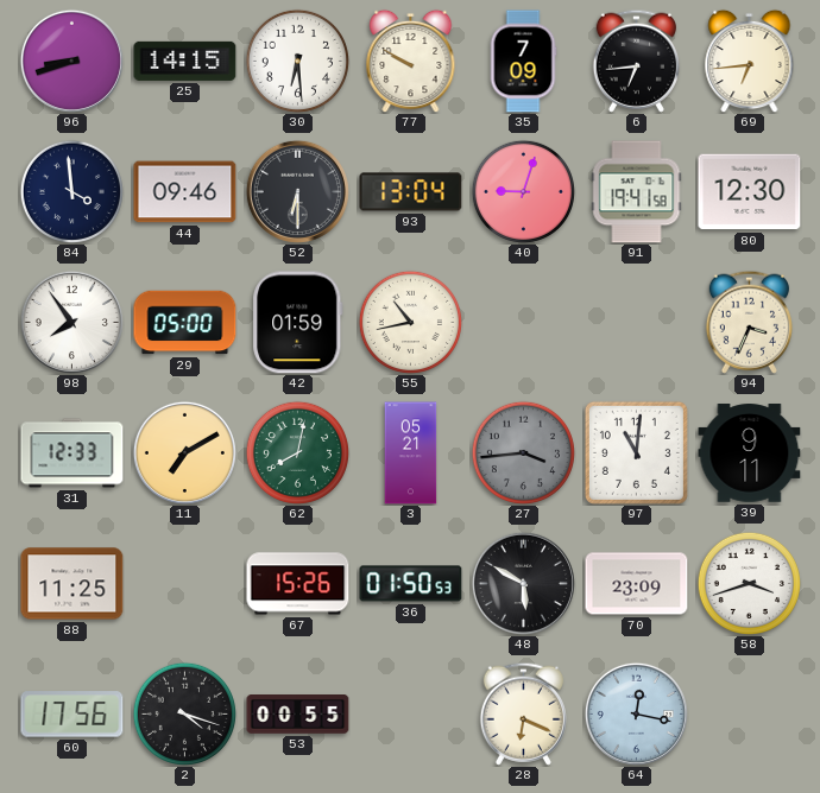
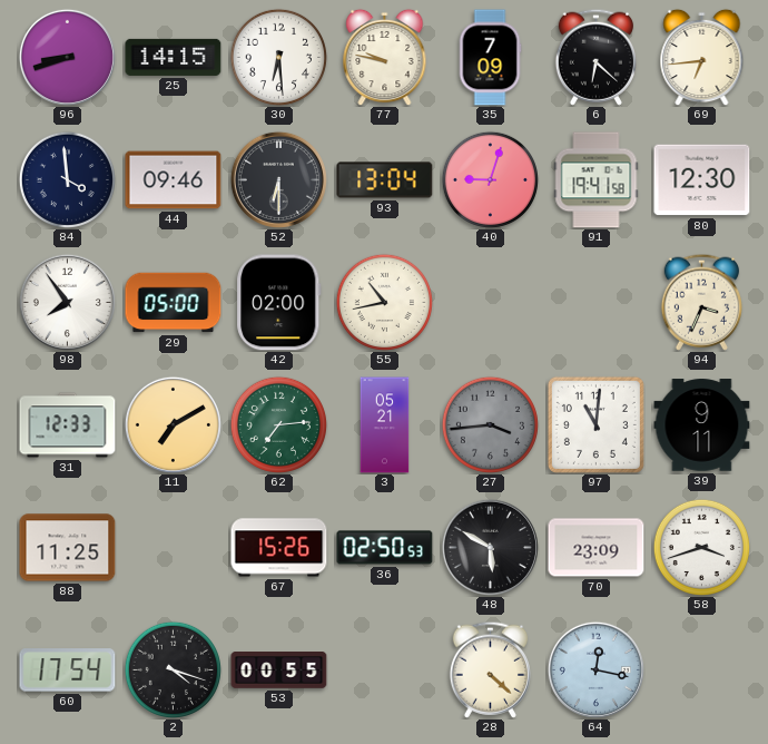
77: 9:50 -> 9:47
6: 6:44 -> 6:22
42: 01:59 -> 02:00
62: 8:02 -> 7:14
36: 01:50 -> 02:50
60: 17:56 -> 17:54
28: 6:19 -> 4:22
